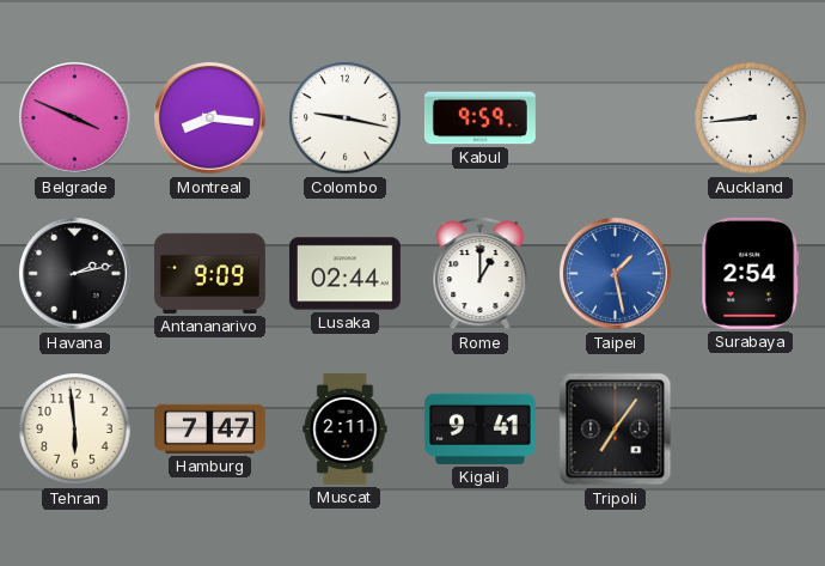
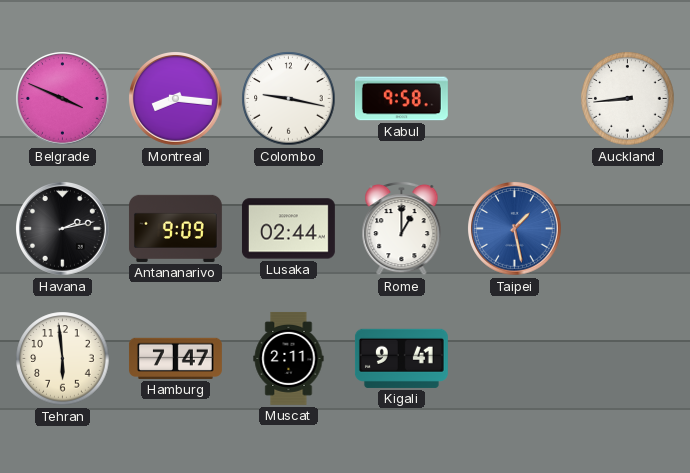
Kabul: 9:59 -> 9:58
Surabaya: 2:54 -> none
Tripoli: 7:06 -> none
